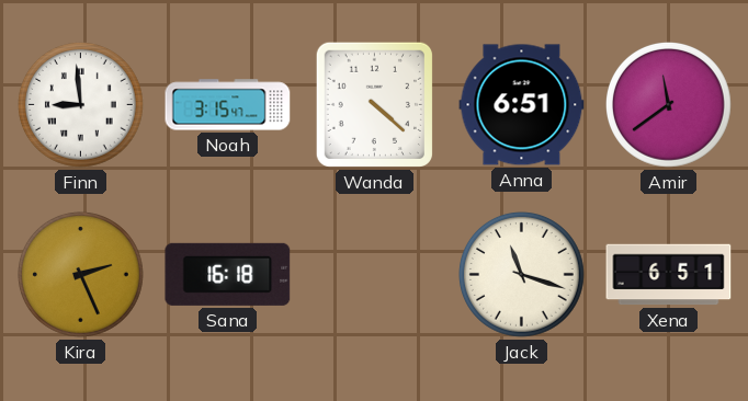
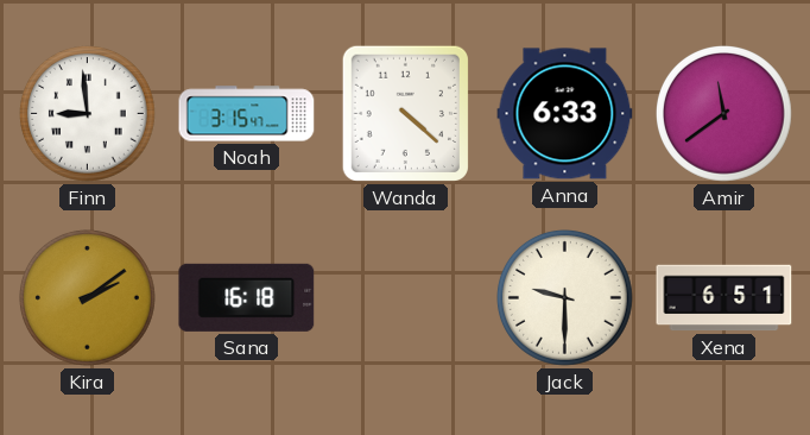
Anna: 6:51 -> 6:33
Kira: 2:26 -> 2:09
Jack: 11:18 -> 9:30
